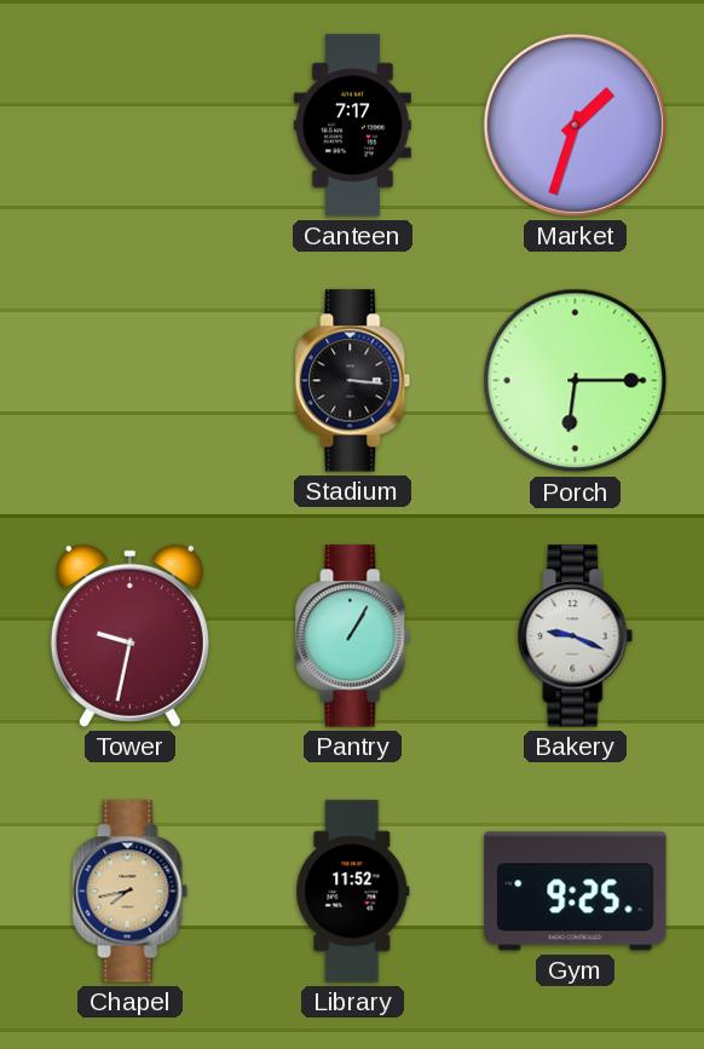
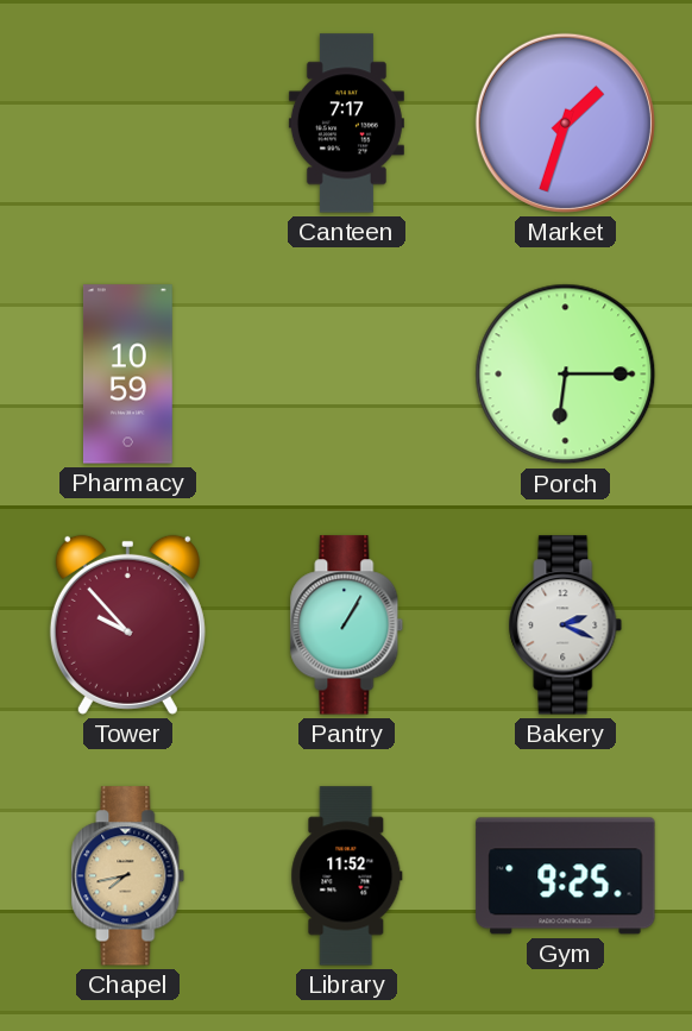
Pharmacy: none -> 10:59
Stadium: 3:16 -> none
Tower: 9:32 -> 9:53
Bakery: 9:19 -> 2:19
